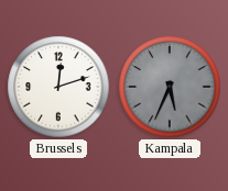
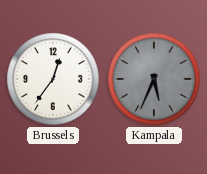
Brussels: 12:12 -> 12:36
